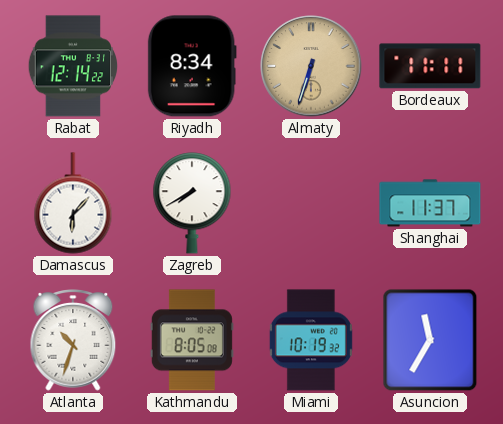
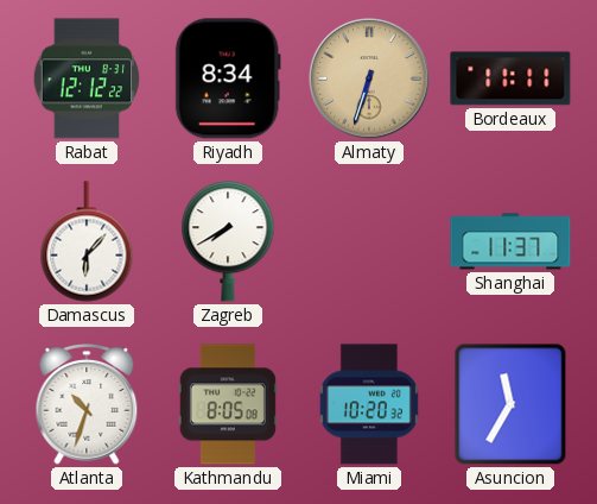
Rabat: 12:14 -> 12:12
Miami: 10:19 -> 10:20
